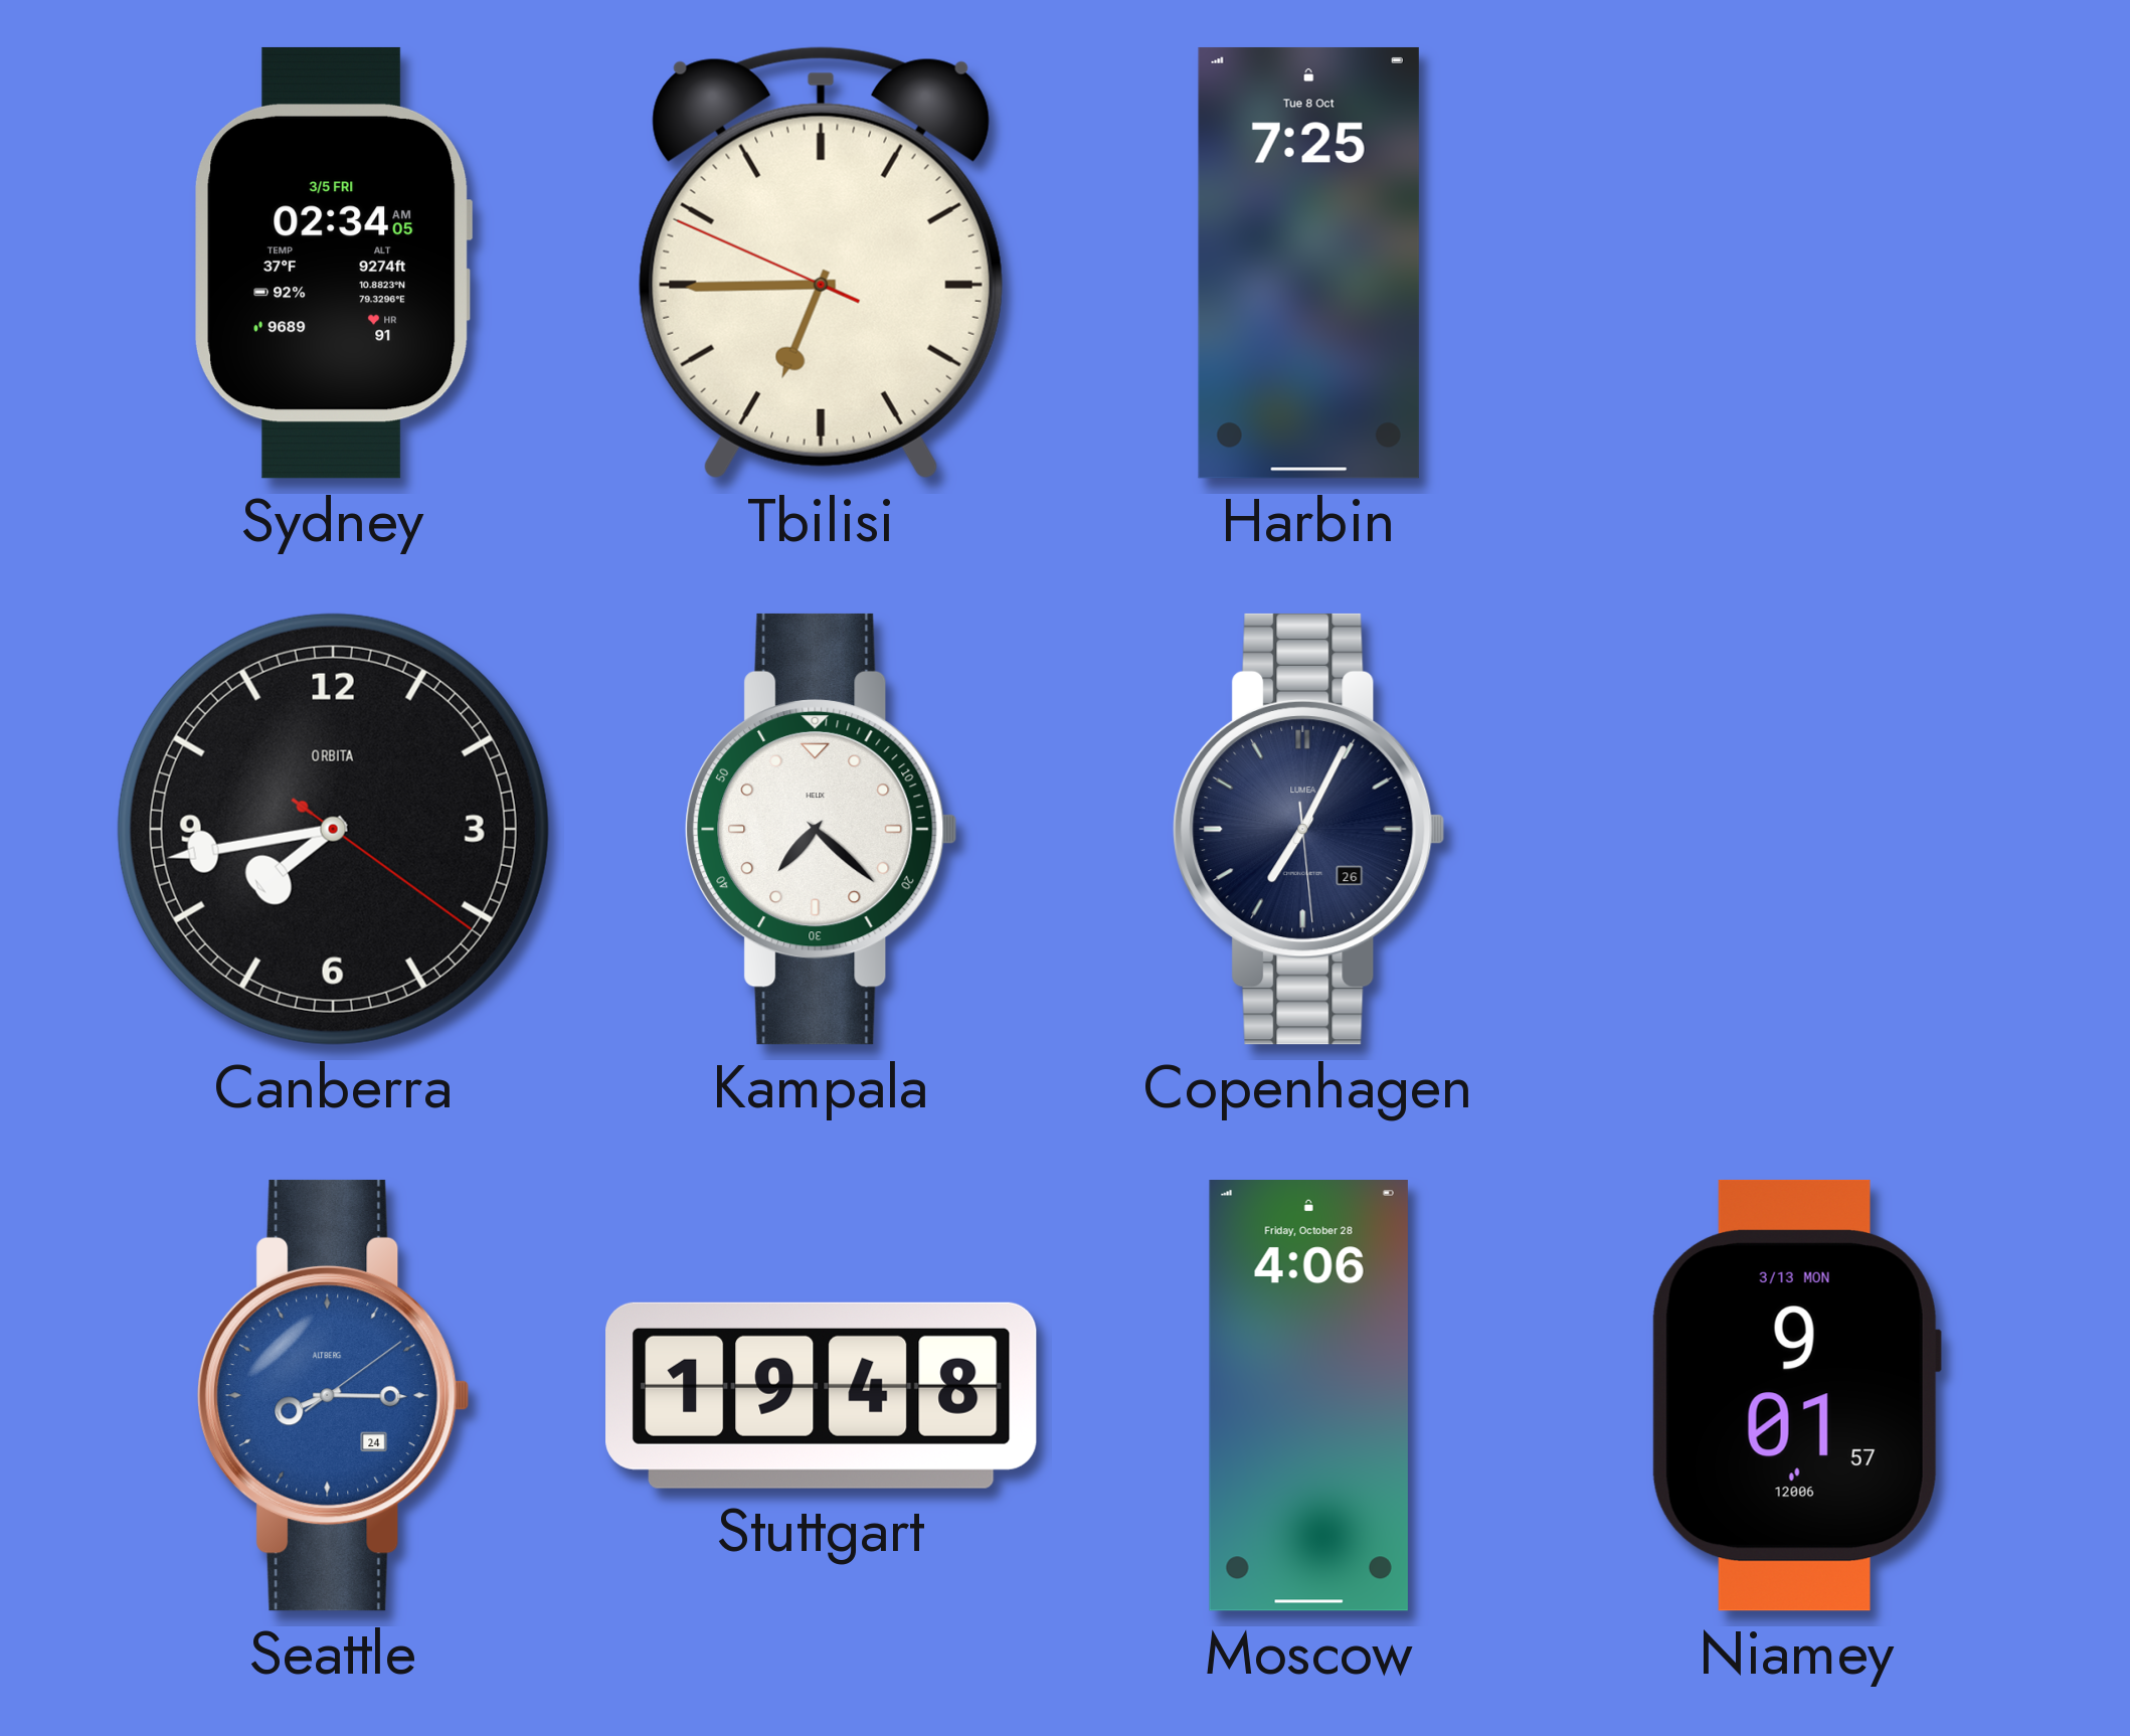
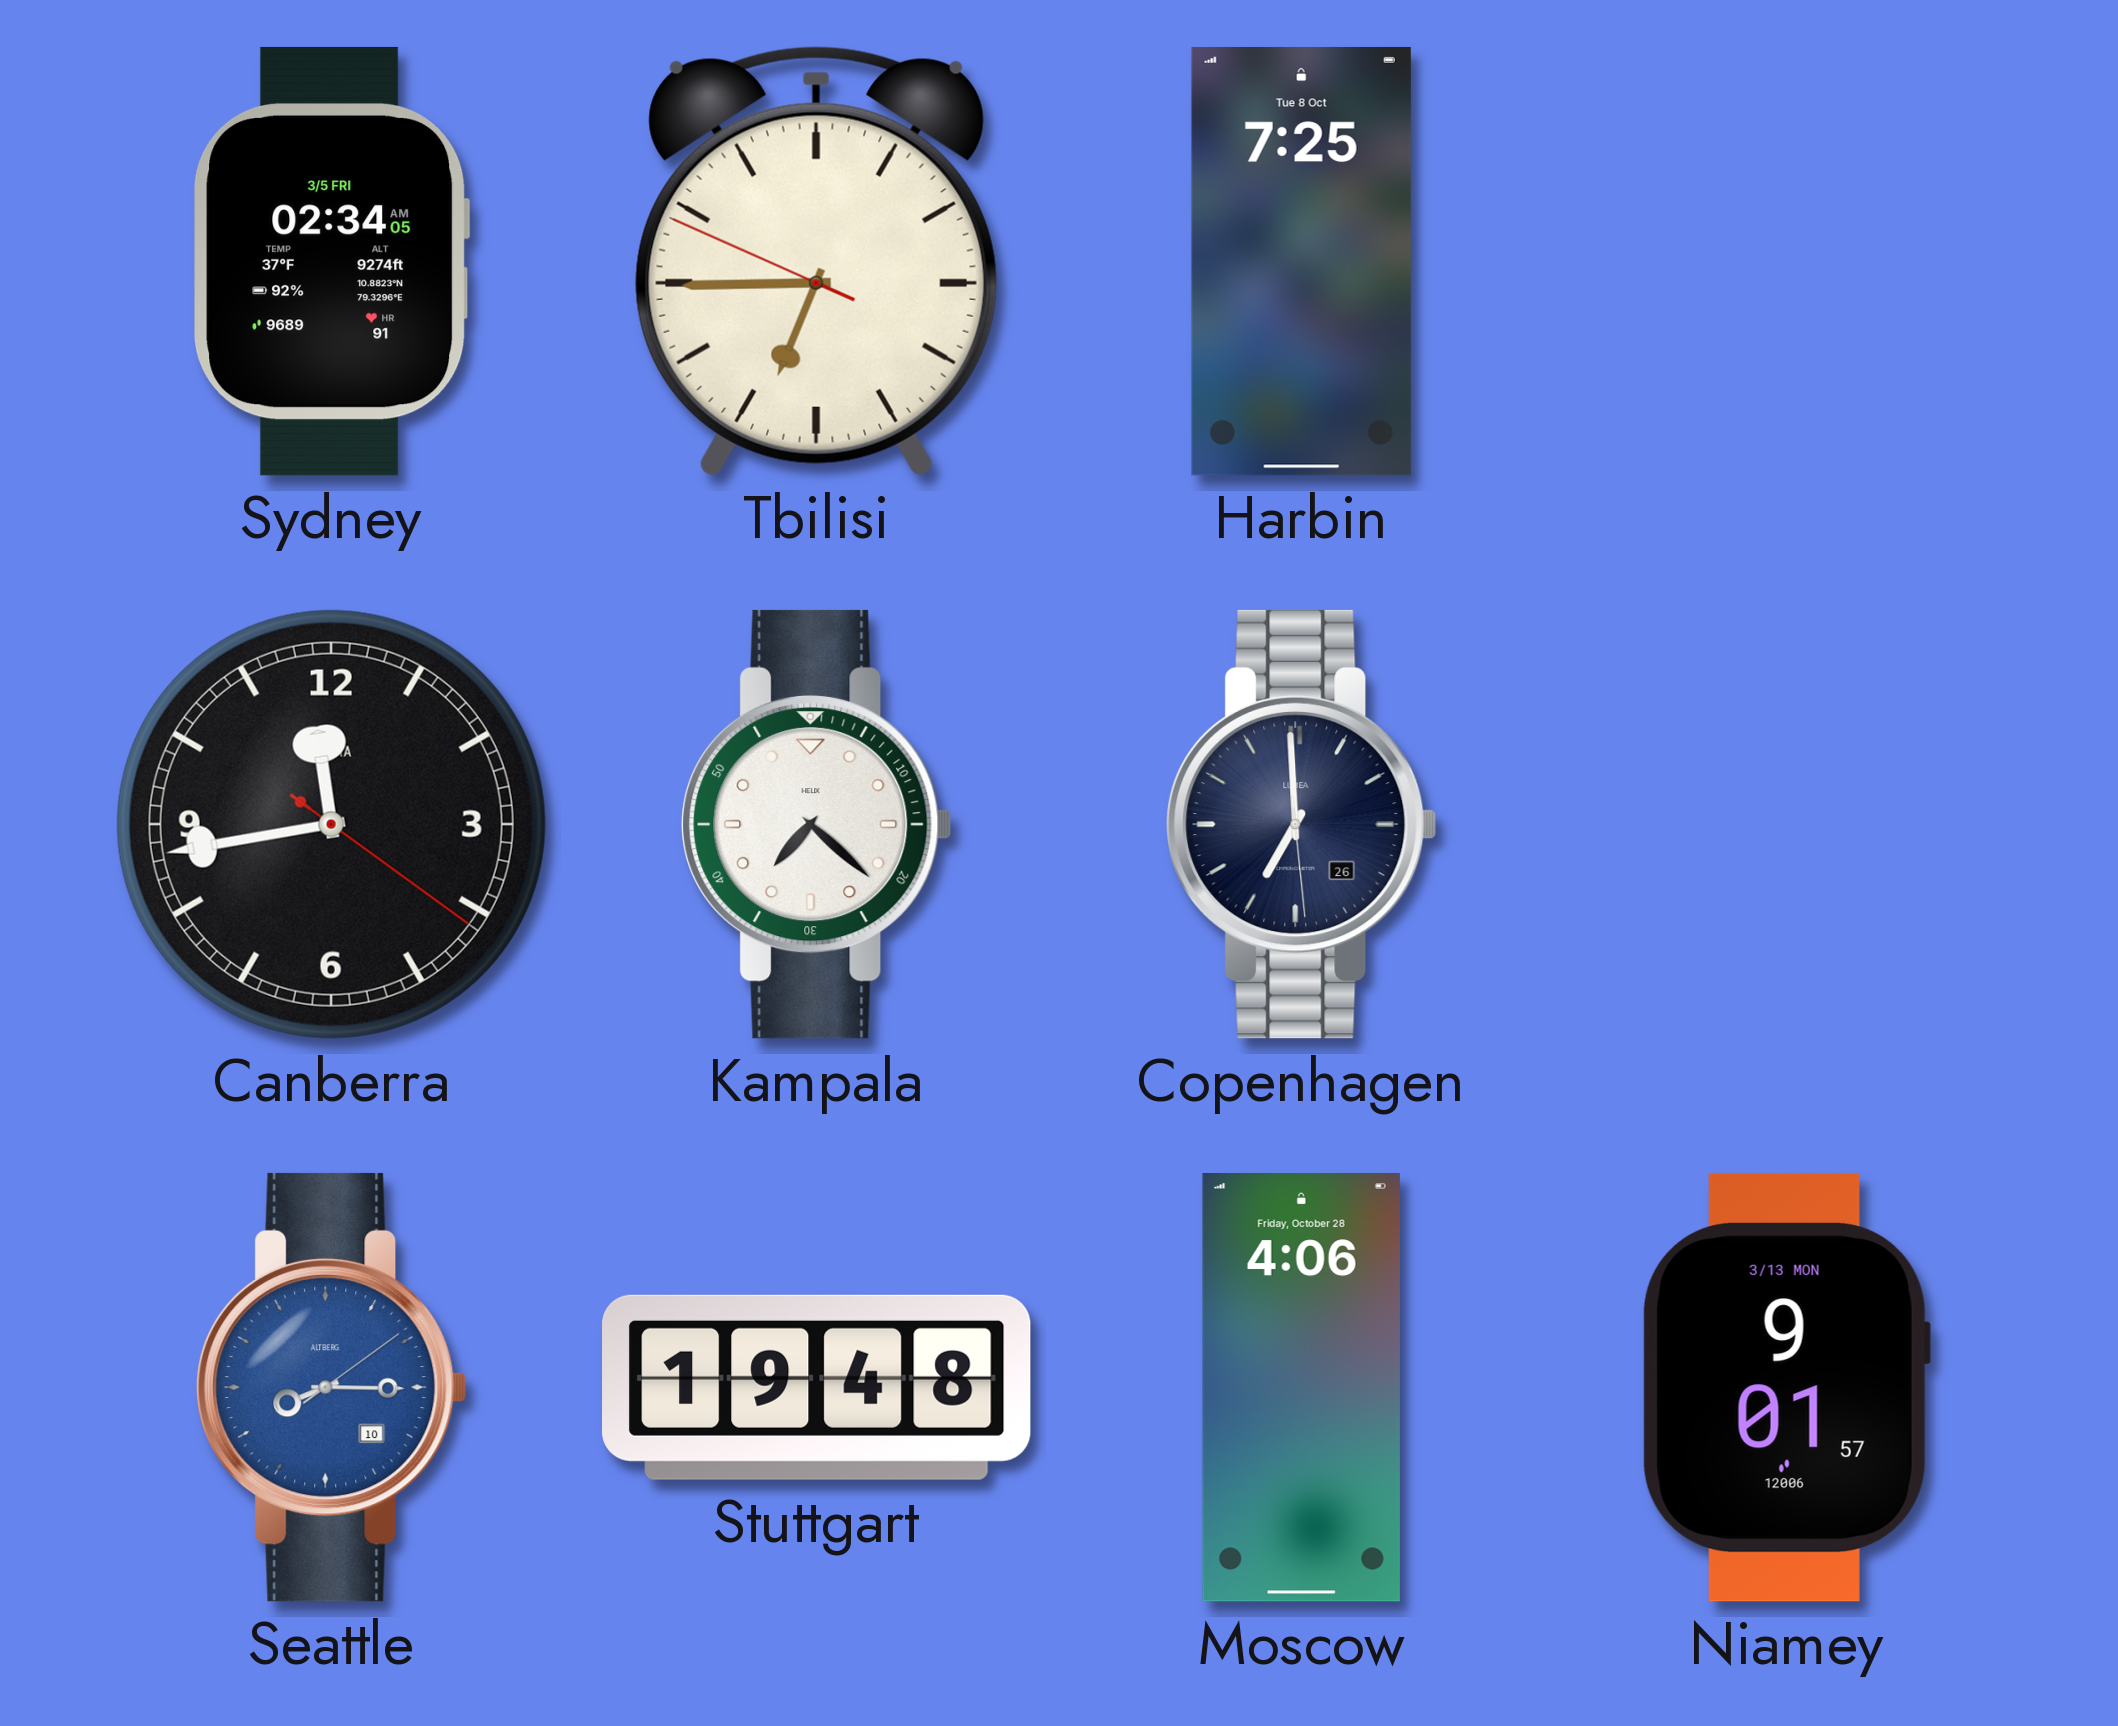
Canberra: 7:43 -> 11:43
Copenhagen: 7:04 -> 6:59
Seattle date: 24 -> 10
